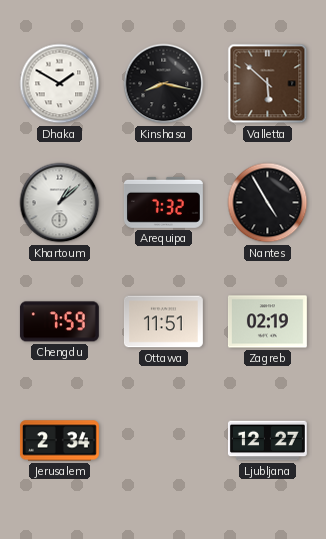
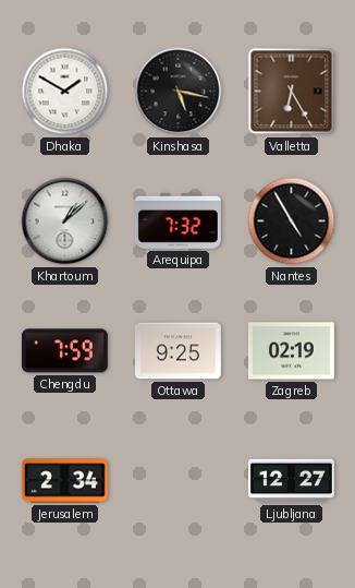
Kinshasa: 8:17 -> 5:17
Valletta: 5:52 -> 6:25
Ottawa: 11:51 -> 9:25
